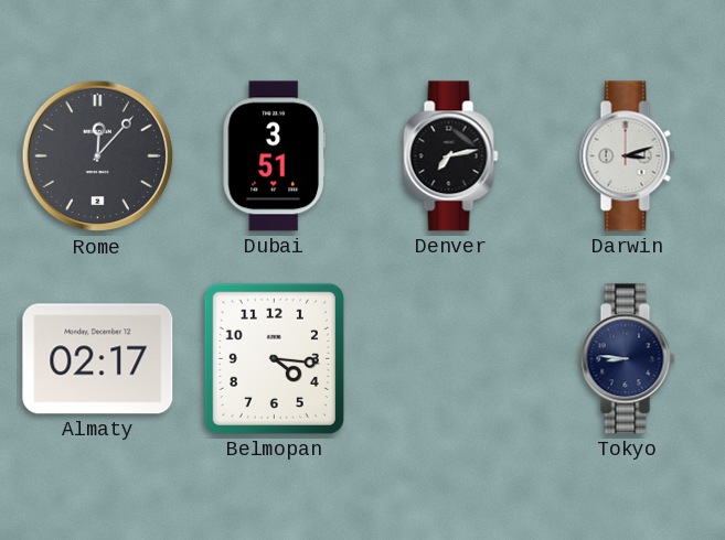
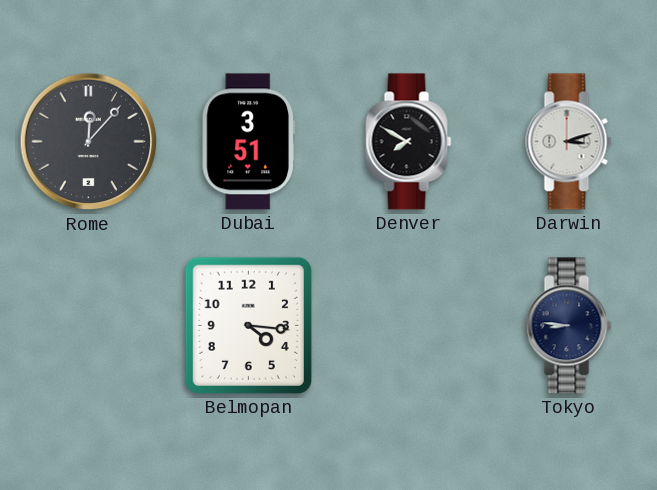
Denver: 7:13 -> 7:50
Almaty: 02:17 -> none
